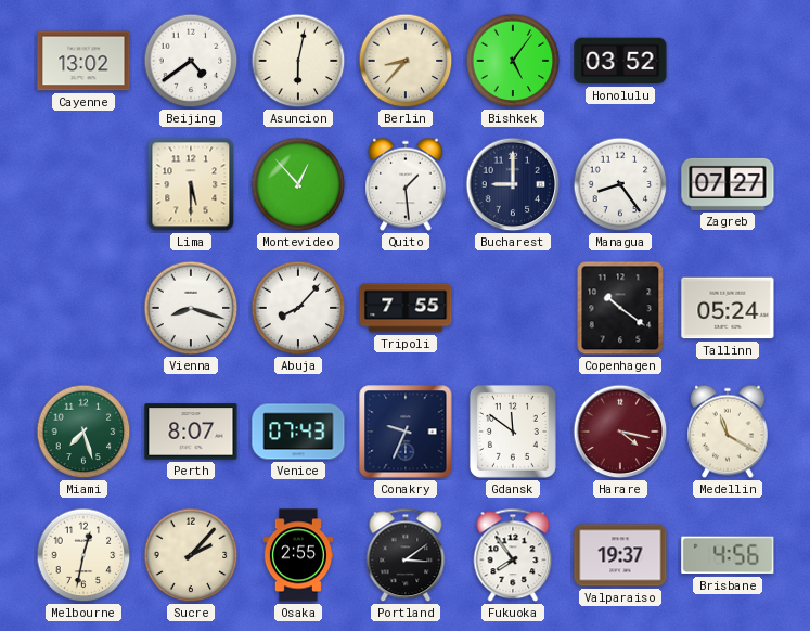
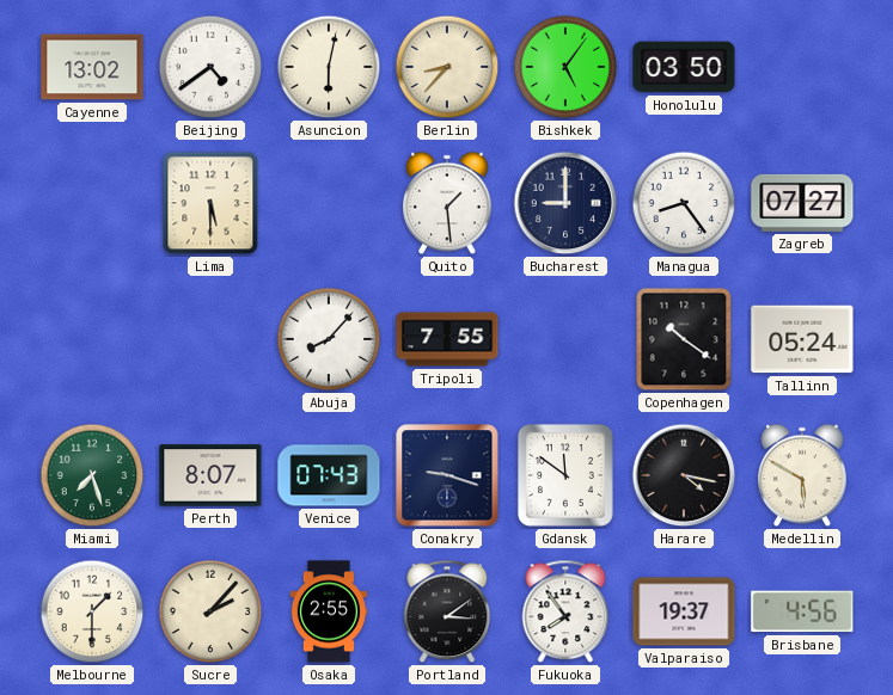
Honolulu: 03:52 -> 03:50
Montevideo: 12:53 -> none
Vienna: 8:18 -> none
Conakry: 9:34 -> 9:18
Harare dial: burgundy -> black
Medellin: 11:20 -> 5:50
Melbourne: 12:32 -> 1:30
